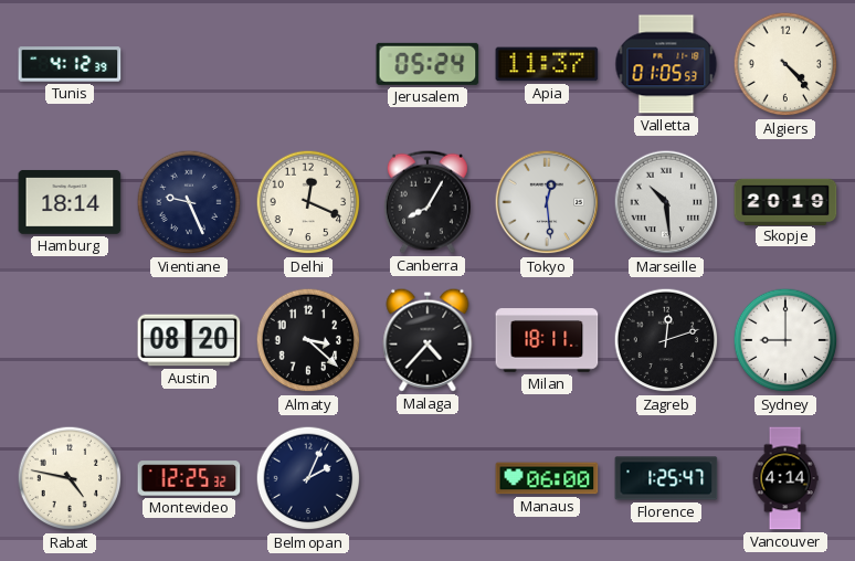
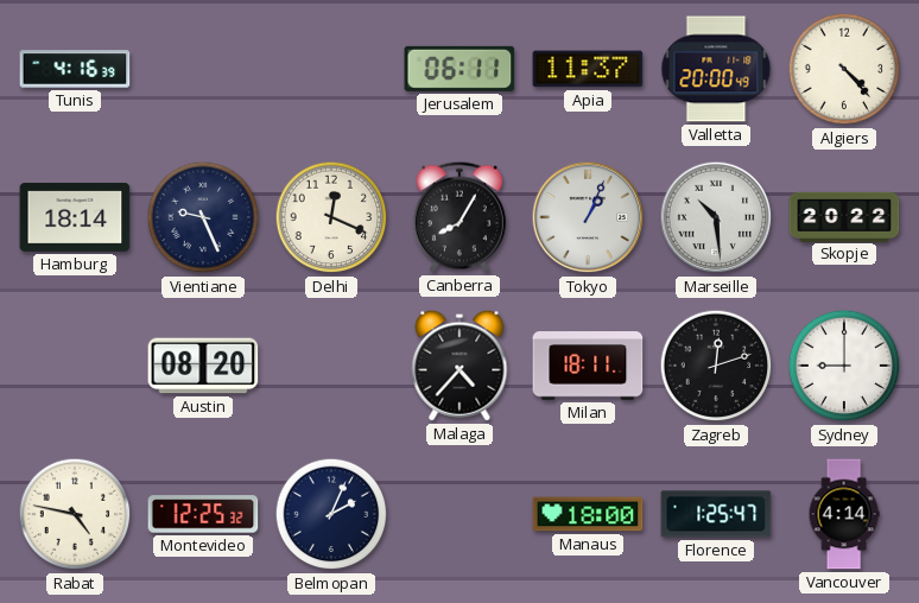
Tunis: 4:12 -> 4:16
Jerusalem: 05:24 -> 06:11
Valletta: 01:05 -> 20:00
Tokyo: 12:29 -> 1:04
Skopje: 20:19 -> 20:22
Almaty: 3:22 -> none
Manaus: 06:00 -> 18:00
